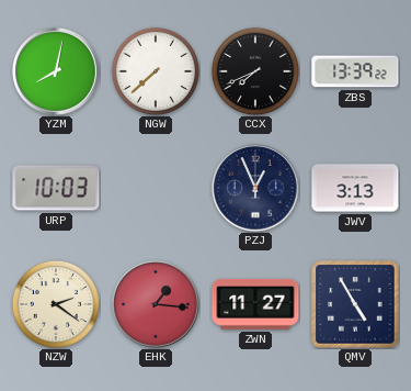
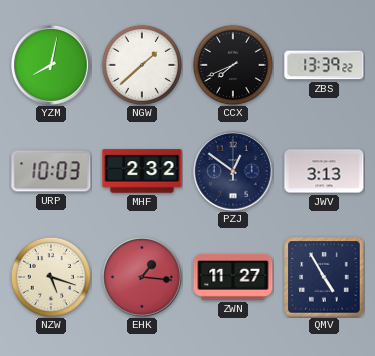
NGW: 7:38 -> 1:38
MHF: none -> 2:32
PZJ: 12:56 -> 12:51
NZW: 2:21 -> 5:18
